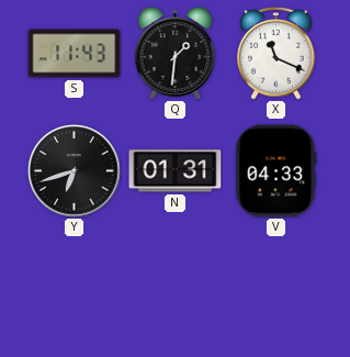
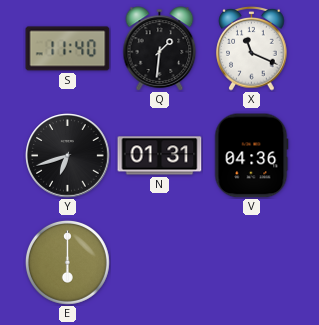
S: 11:43 -> 11:40
V: 04:33 -> 04:36
E: none -> 6:00
